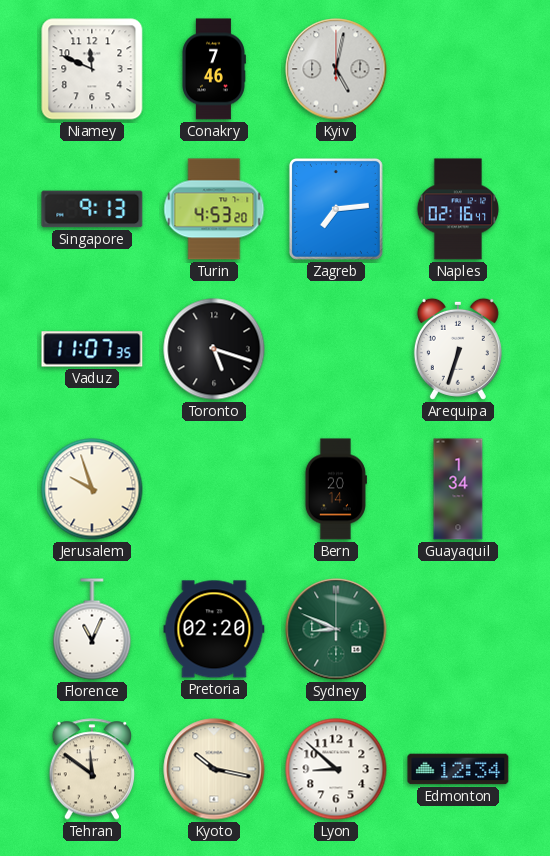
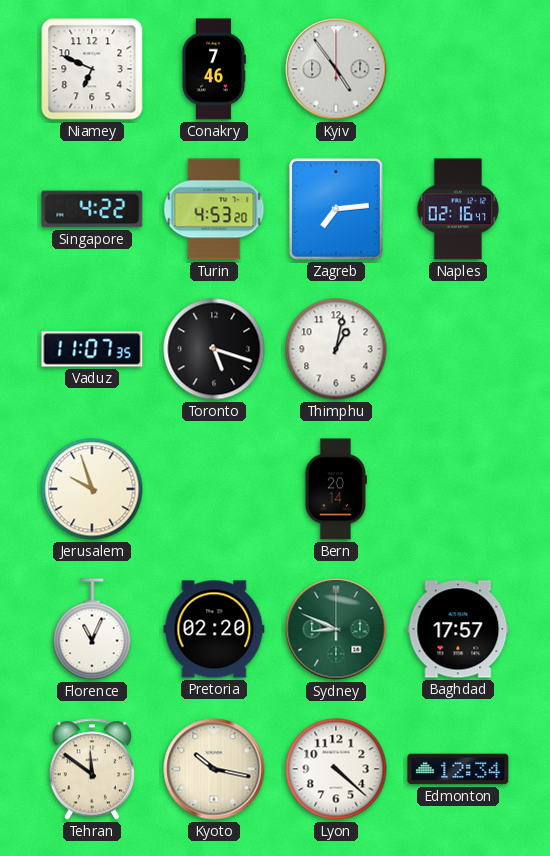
Niamey: 11:49 -> 6:49
Kyiv: 5:02 -> 4:54
Singapore: 9:13 -> 4:22
Thimphu: none -> 1:02
Arequipa: 6:33 -> none
Guayaquil: 1:34 -> none
Baghdad: none -> 17:57
Lyon: 8:52 -> 4:22
